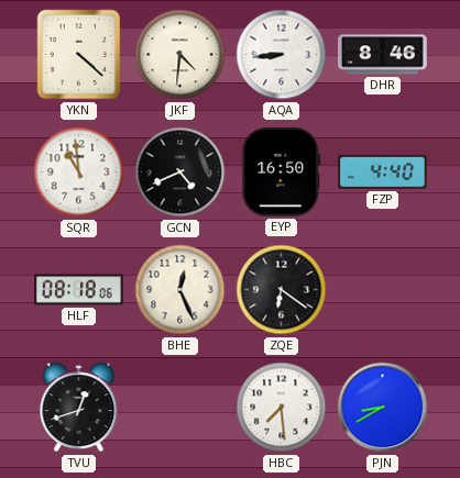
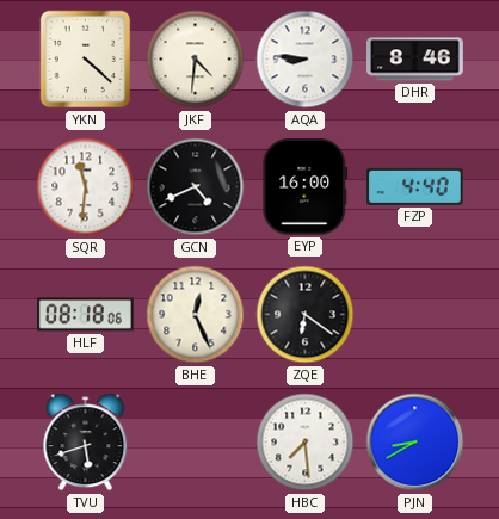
AQA: 8:44 -> 8:46
SQR: 10:59 -> 11:31
EYP: 16:50 -> 16:00
TVU: 12:42 -> 5:42
